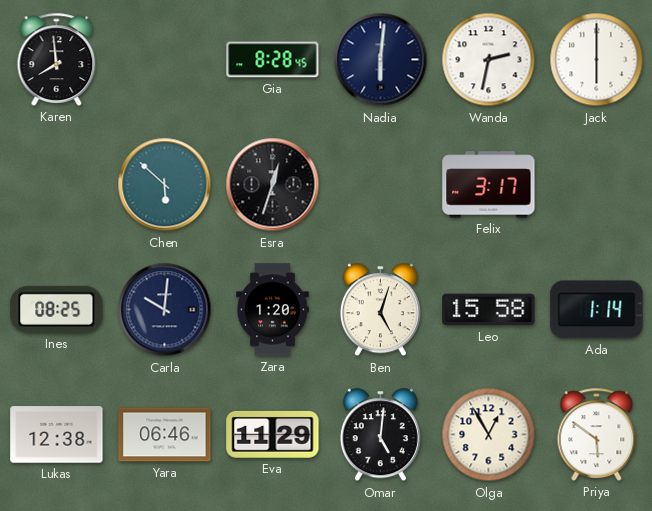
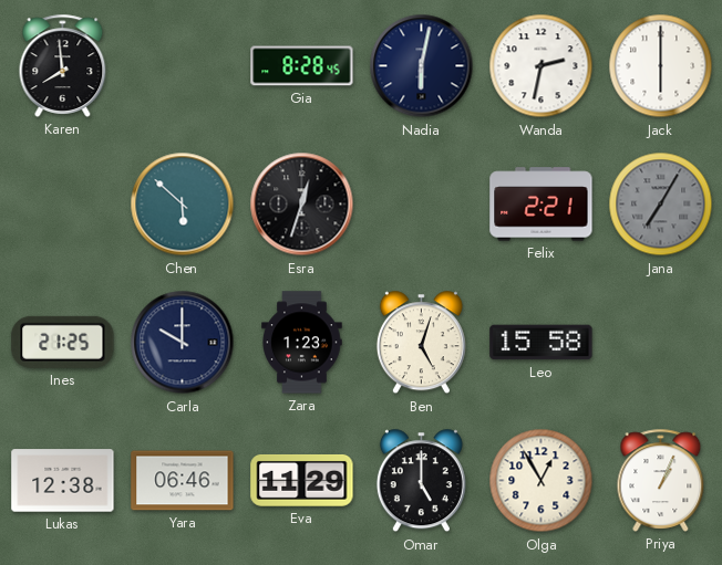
Nadia: 6:01 -> 6:02
Felix: 3:17 -> 2:21
Jana: none -> 7:05
Ines: 08:25 -> 21:25
Carla: 10:01 -> 10:00
Zara: 1:20 -> 1:23
Ada: 1:14 -> none
Omar: 5:01 -> 5:00
Priya: 5:51 -> 1:04
